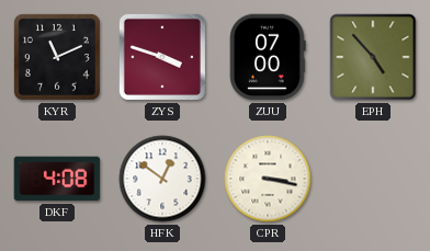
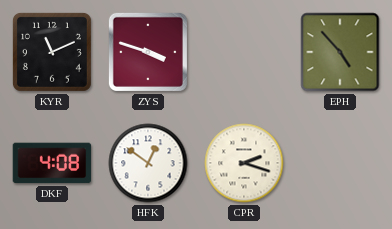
ZUU: 07:00 -> none
CPR: 3:17 -> 2:18
